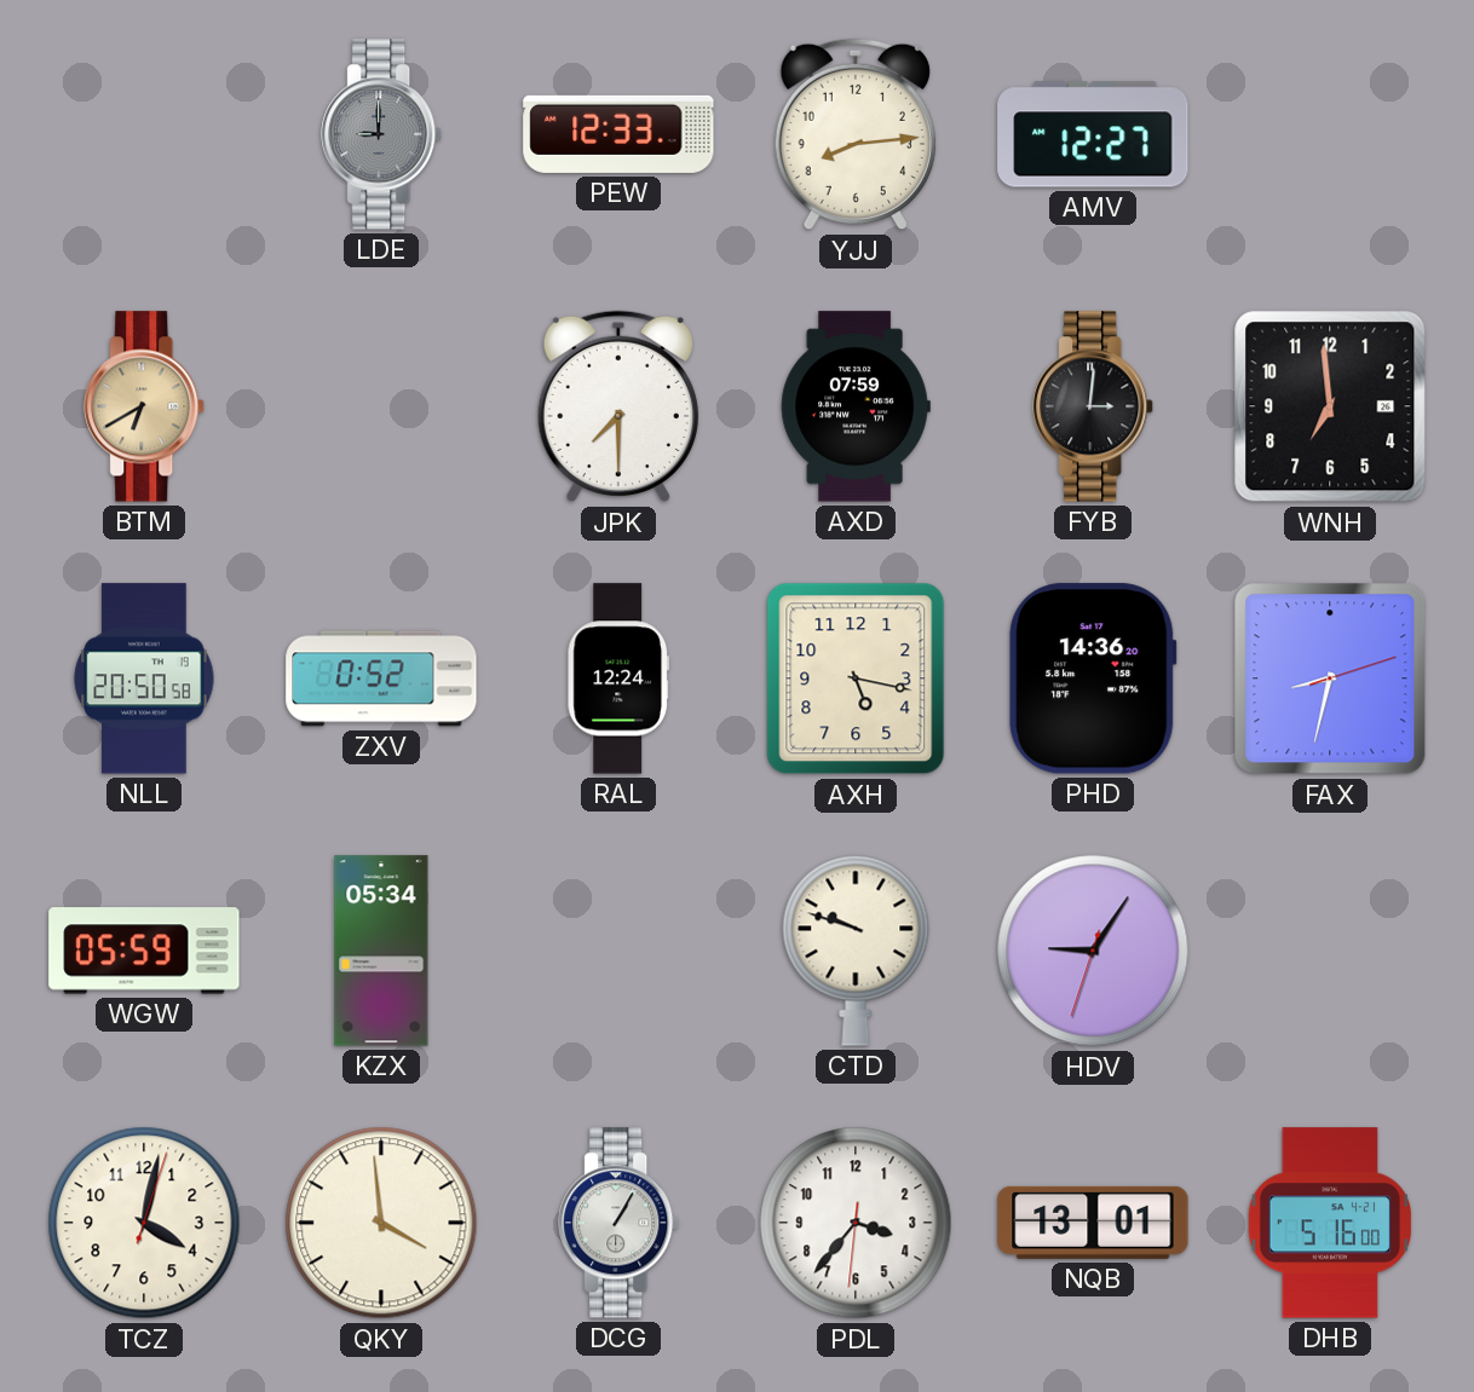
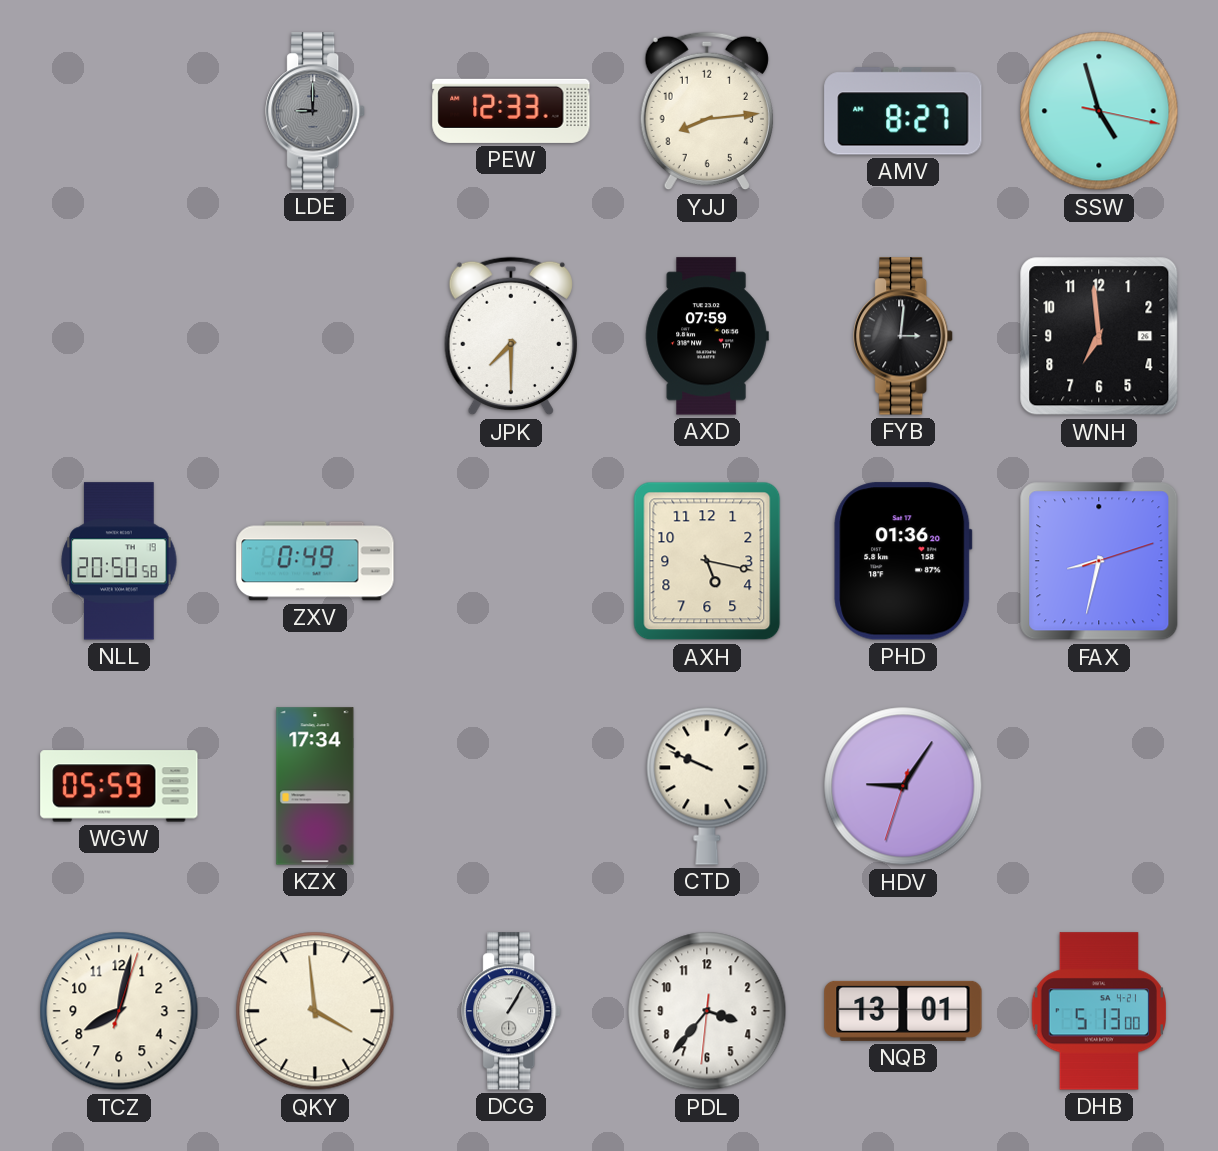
AMV: 12:27 -> 8:27
SSW: none -> 4:57
BTM: 6:40 -> none
ZXV: 0:52 -> 0:49
RAL: 12:24 -> none
PHD: 14:36 -> 01:36
KZX: 05:34 -> 17:34
CTD: 9:48 -> 9:49
TCZ: 4:02 -> 8:02
DHB: 5:16 -> 5:13
